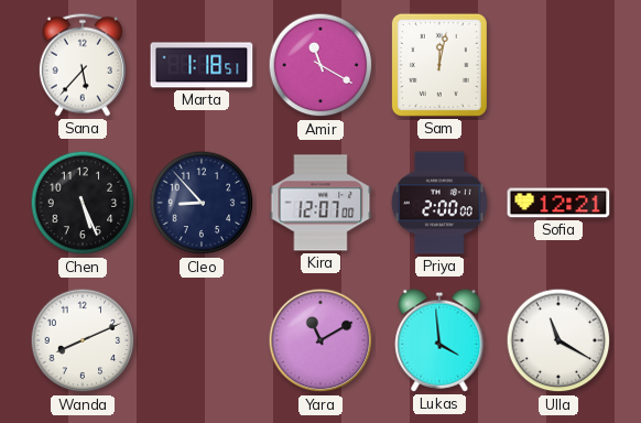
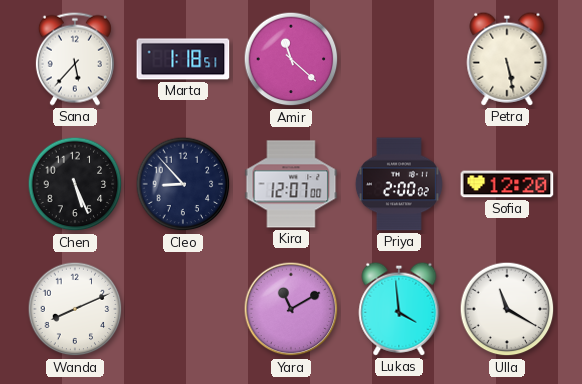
Amir: 11:20 -> 11:22
Sam: 12:02 -> none
Petra: none -> 5:28
Priya: 2:00:00 -> 2:00:02
Sofia: 12:21 -> 12:20
